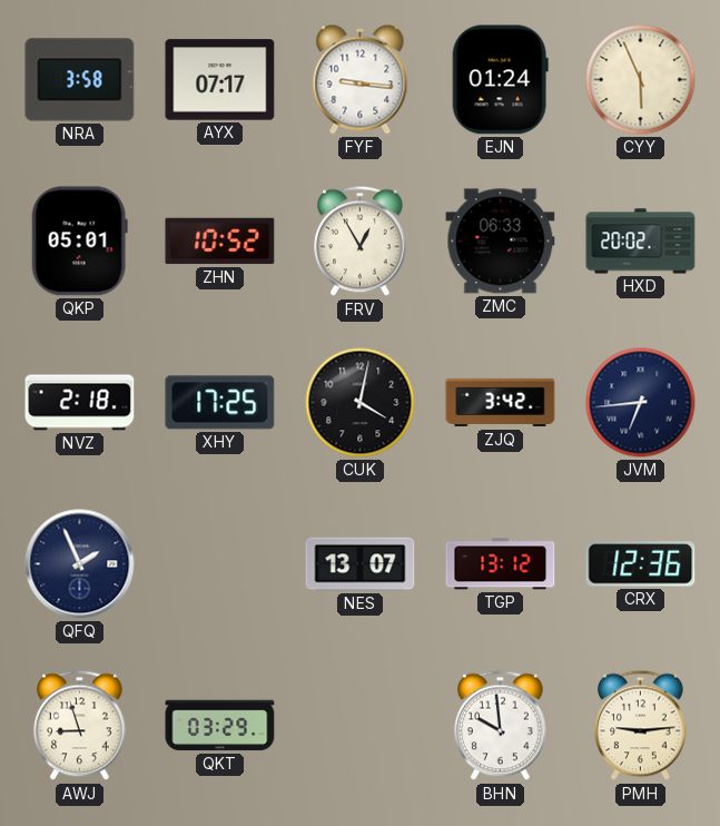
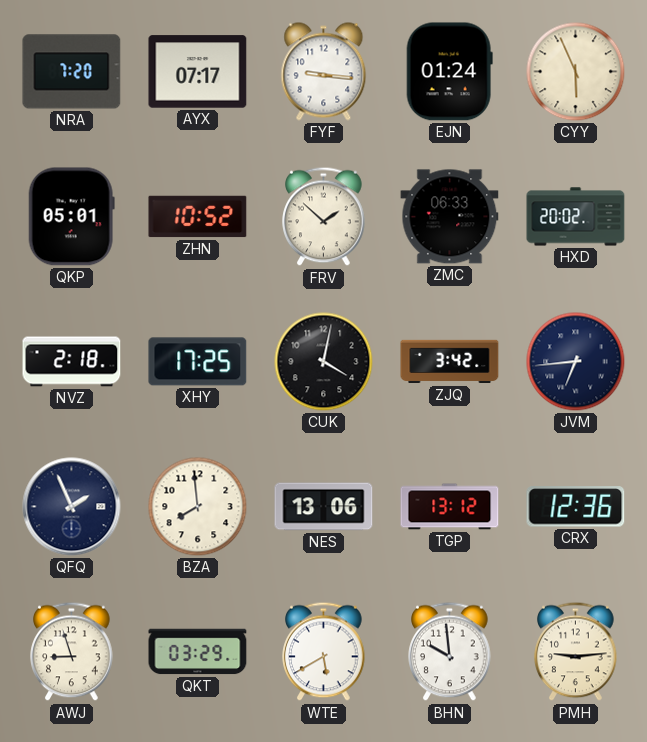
NRA: 3:58 -> 7:20
FRV: 12:55 -> 1:52
BZA: none -> 7:59
NES: 13:07 -> 13:06
WTE: none -> 5:40
